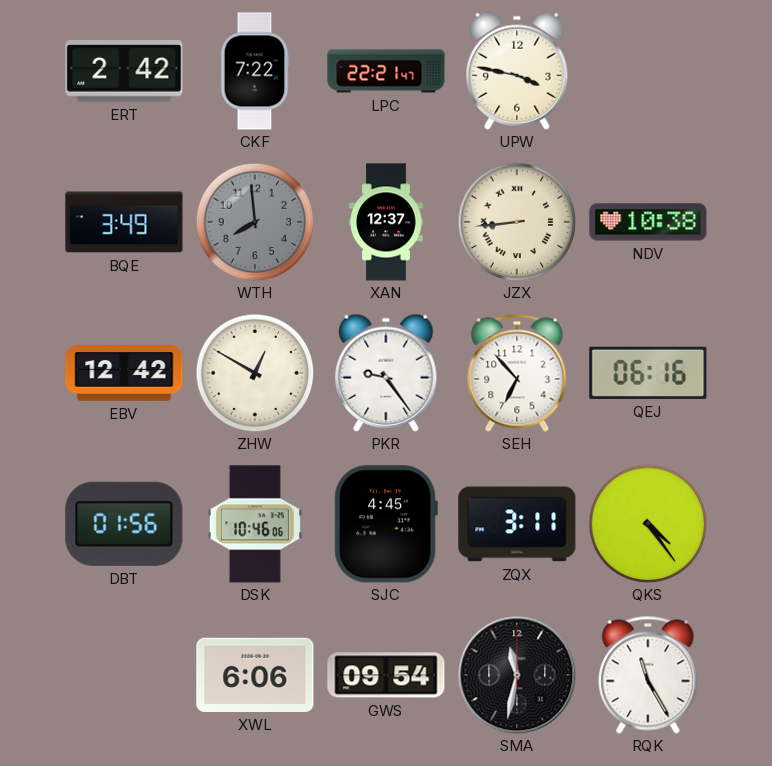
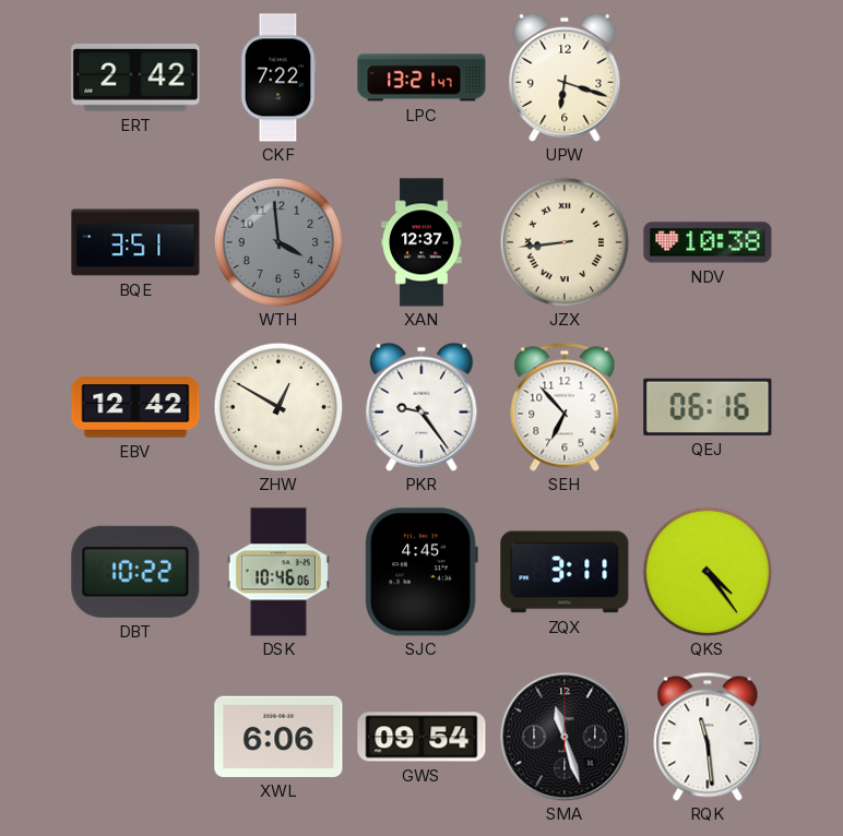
LPC: 22:21 -> 13:21
UPW: 3:47 -> 6:18
BQE: 3:49 -> 3:51
WTH: 7:59 -> 3:59
DBT: 01:56 -> 10:22
SMA: 11:32 -> 11:27
RQK: 11:25 -> 11:29
